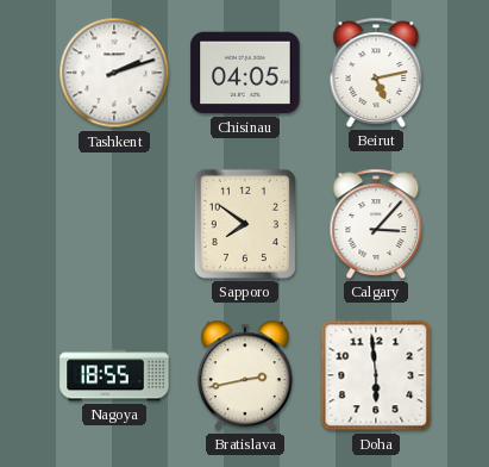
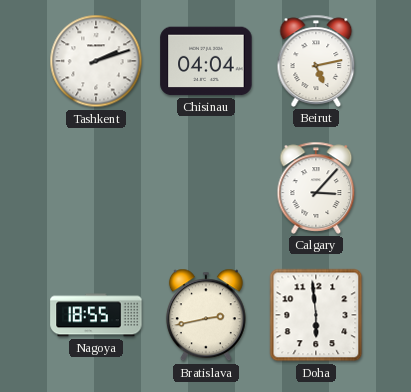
Chisinau: 04:05 -> 04:04
Sapporo: 7:51 -> none
